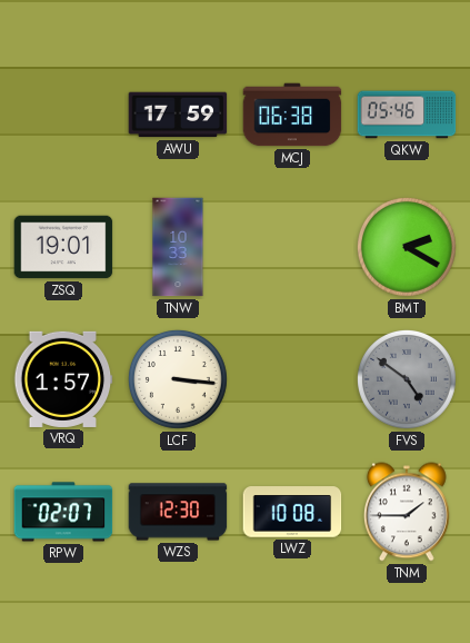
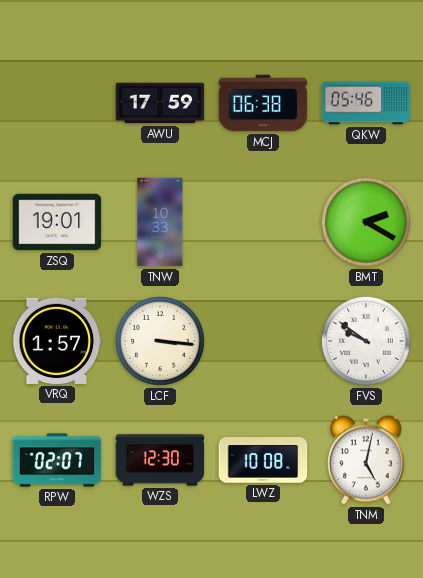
FVS: 4:51 -> 9:51
FVS dial: grey -> white
TNM: 1:45 -> 5:02
